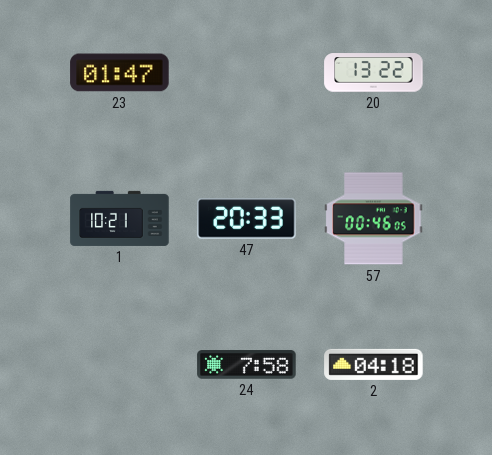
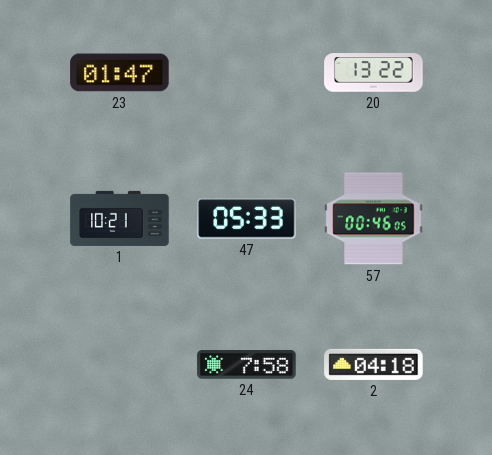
47: 20:33 -> 05:33
